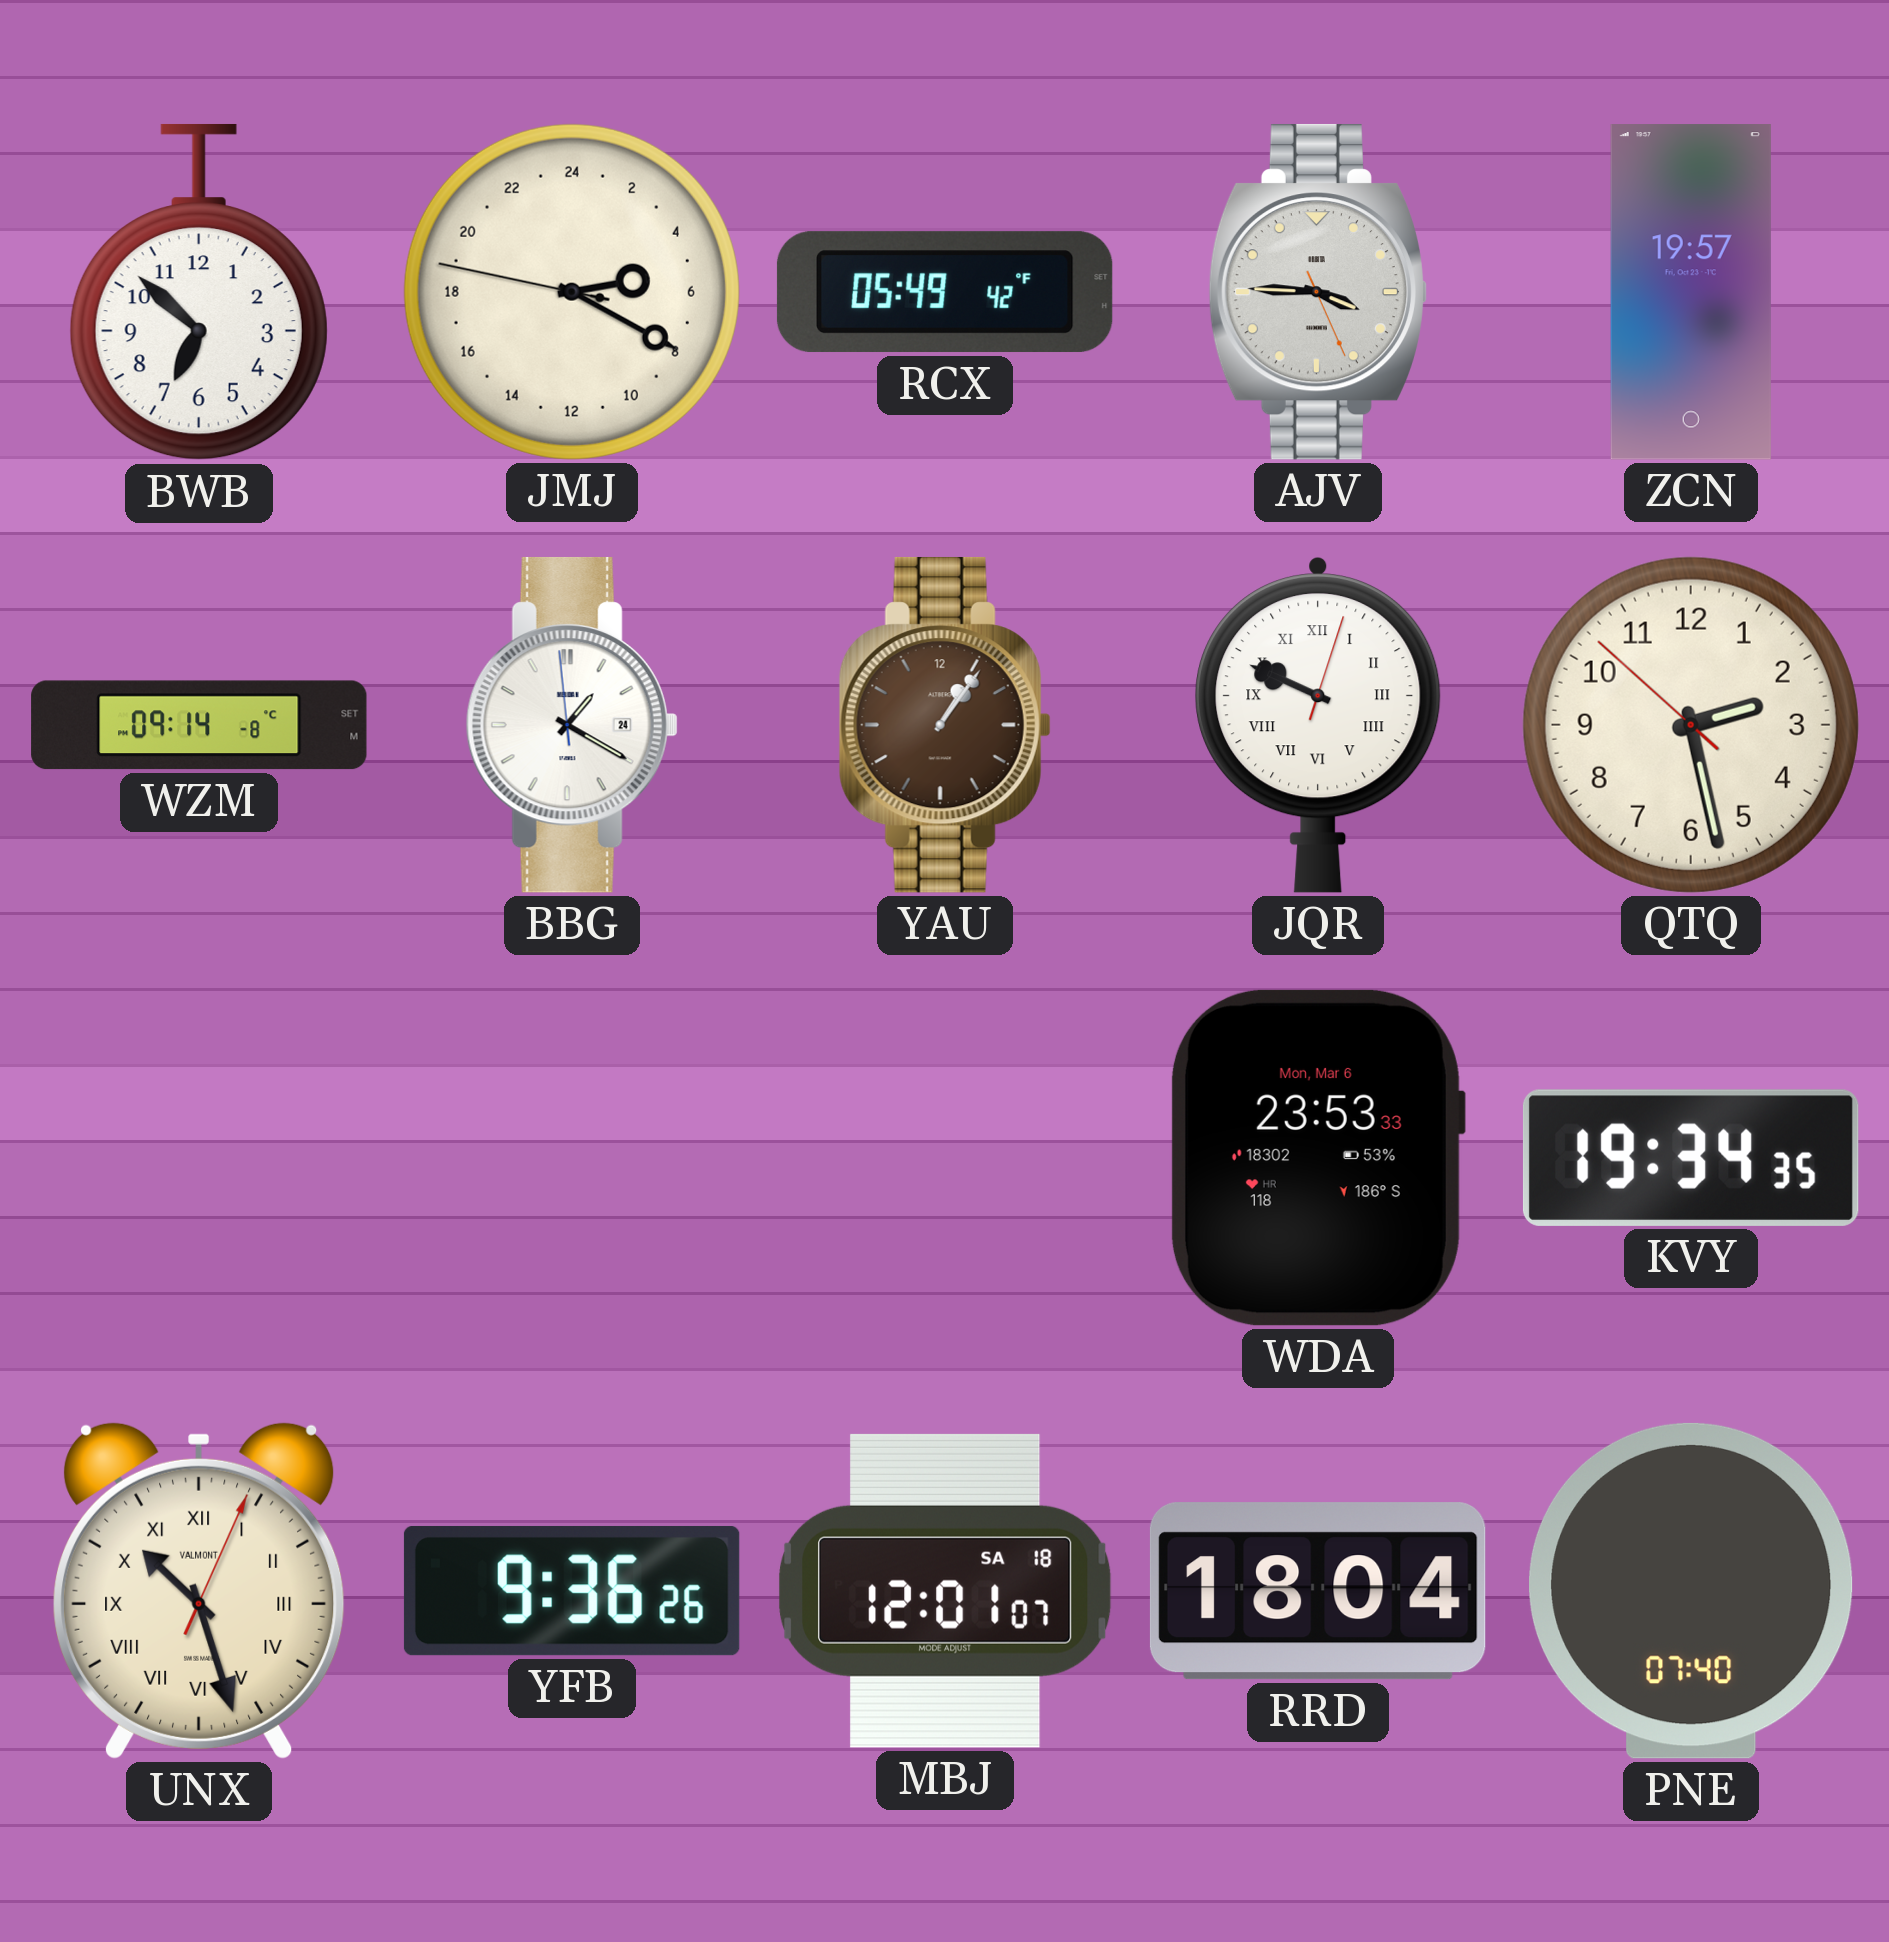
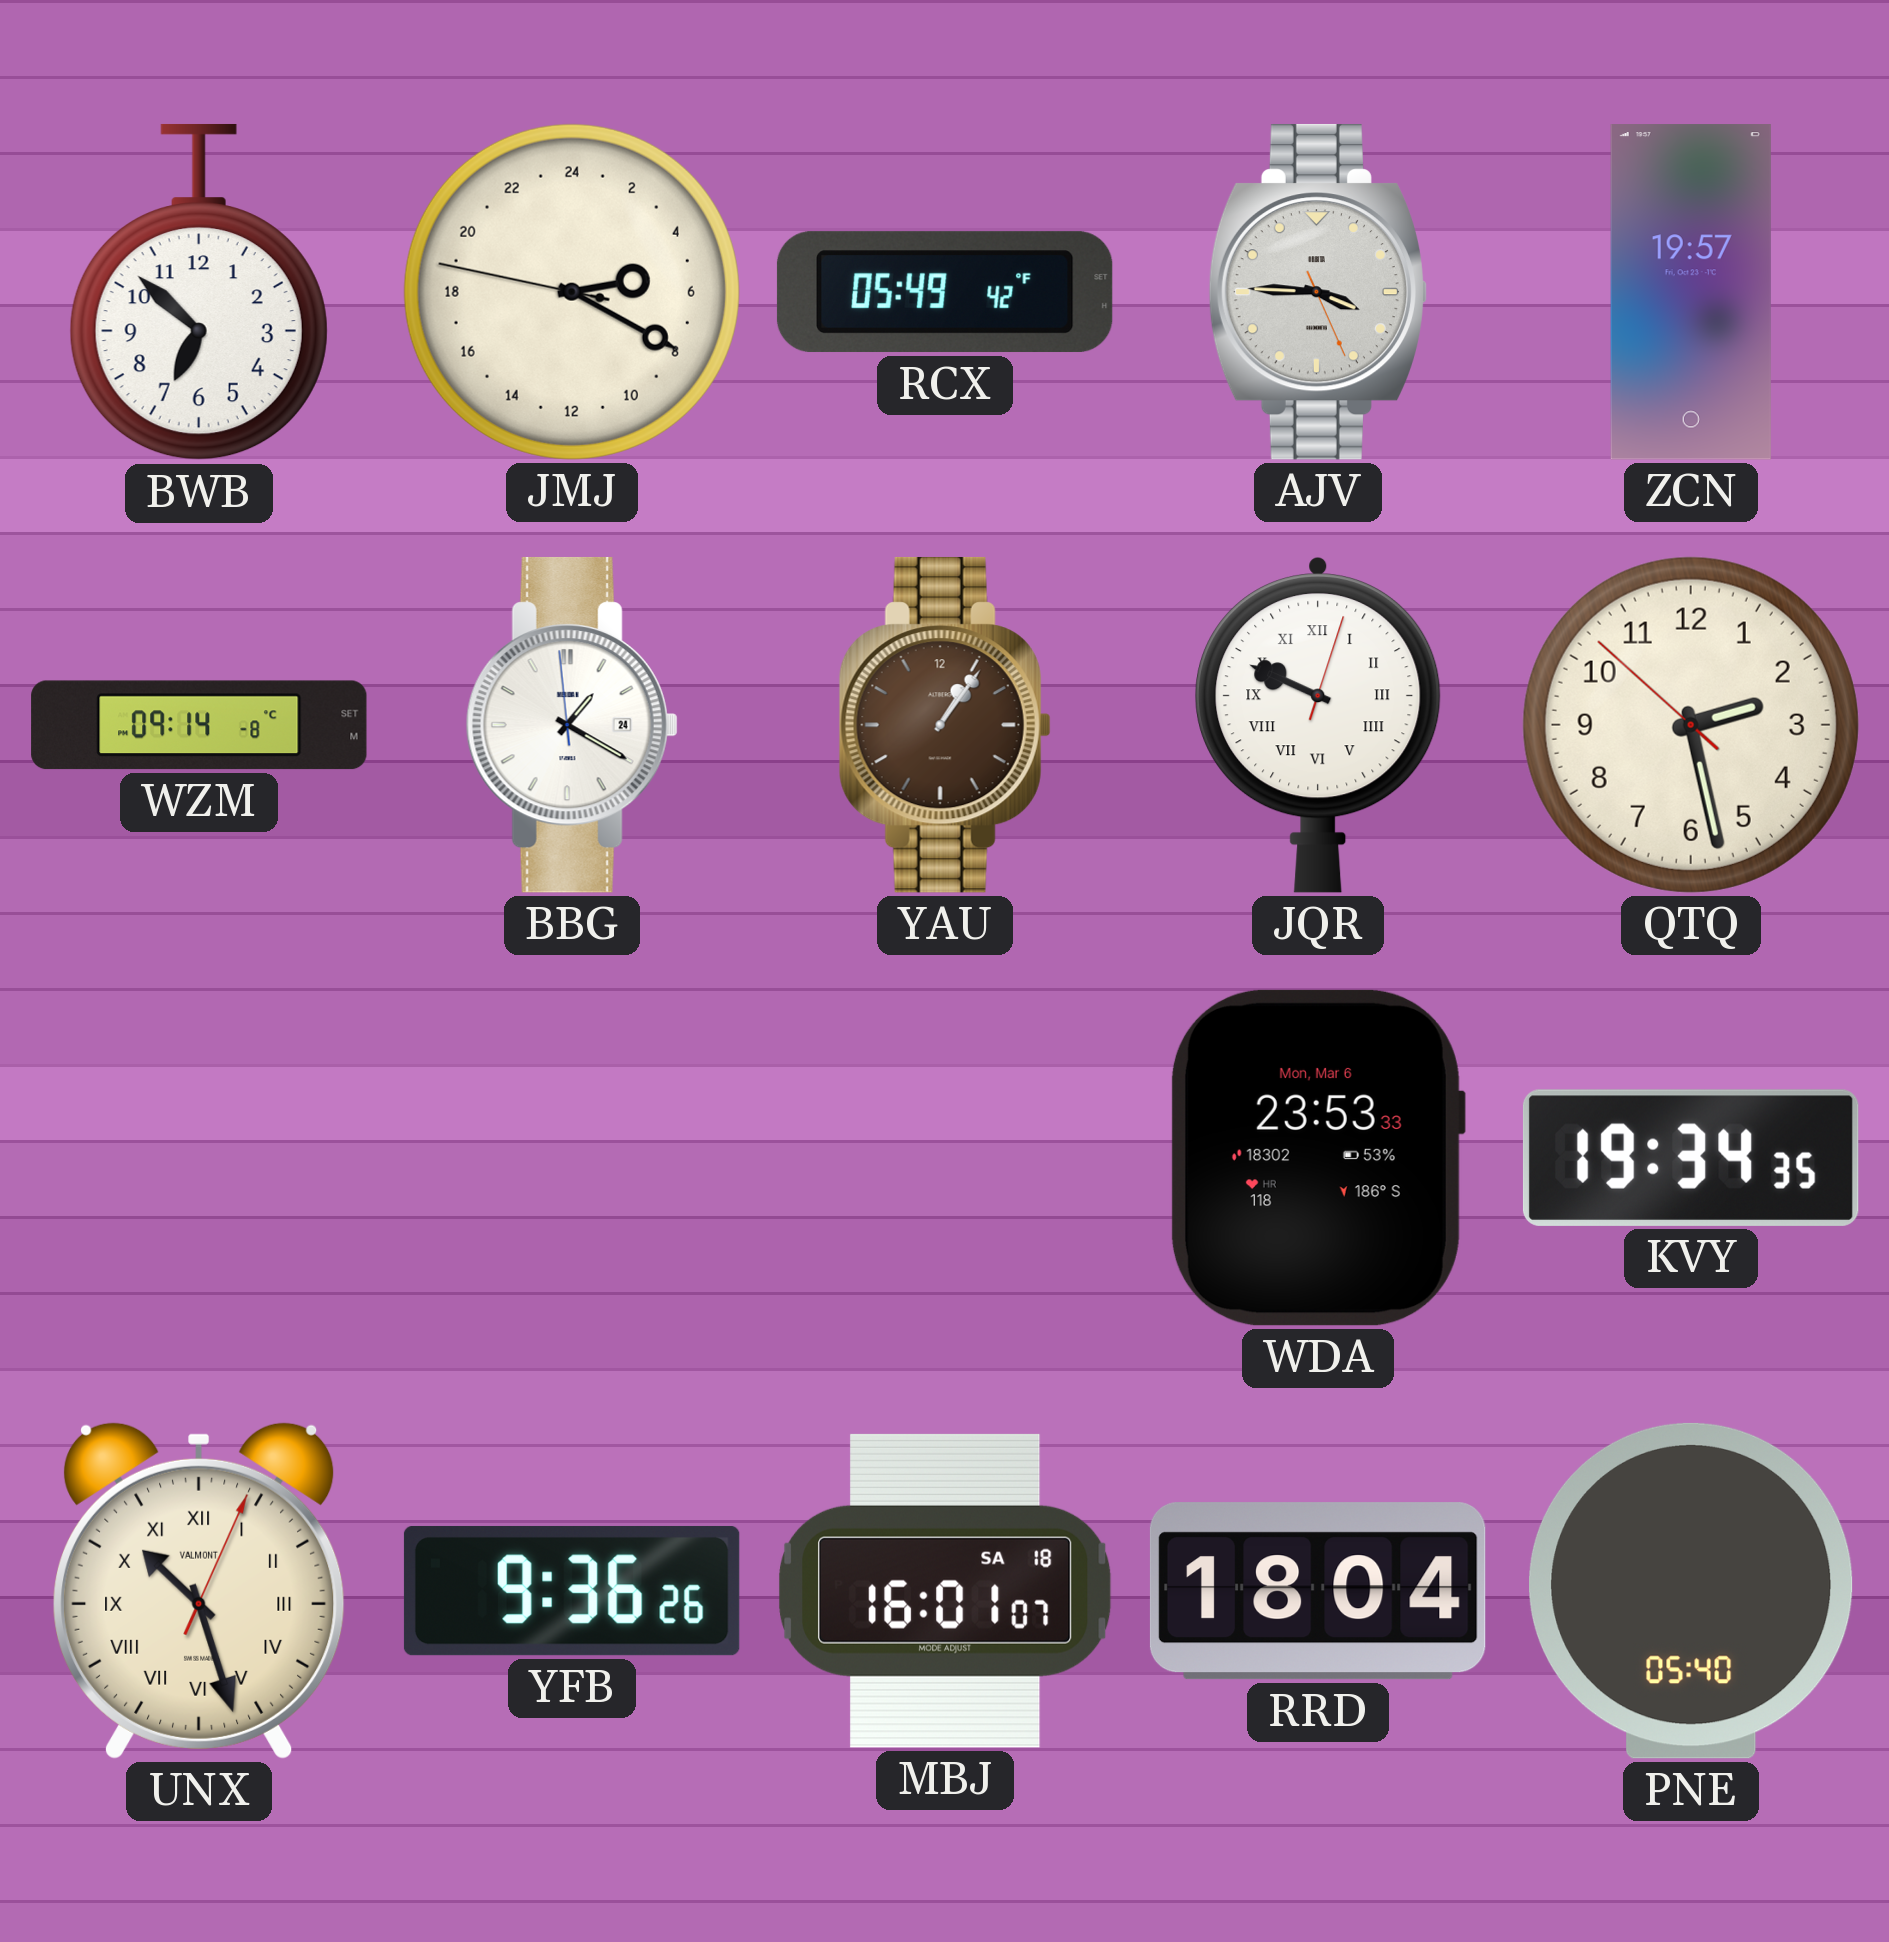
MBJ: 12:01 -> 16:01
PNE: 07:40 -> 05:40
